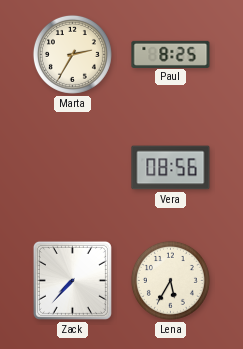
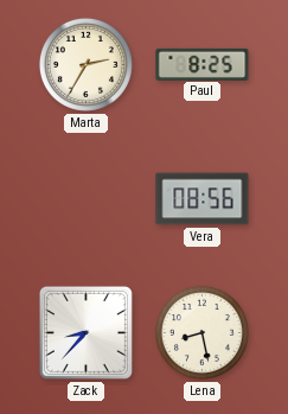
Zack: 7:37 -> 8:37
Lena: 5:35 -> 8:28
